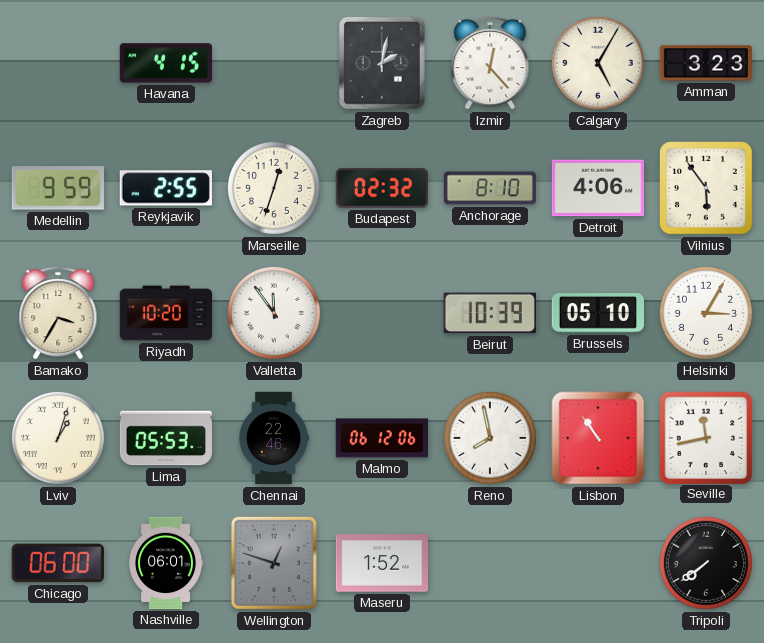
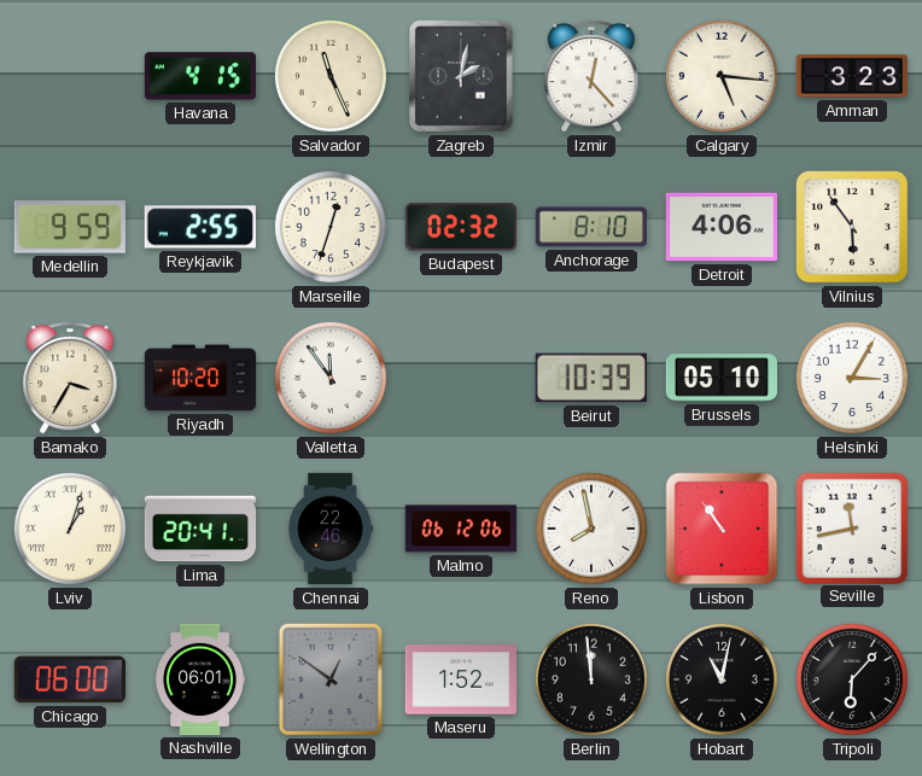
Salvador: none -> 11:26
Calgary: 5:05 -> 5:16
Lima: 05:53 -> 20:41
Wellington: 12:48 -> 12:51
Berlin: none -> 11:59
Hobart: none -> 11:02
Tripoli: 7:39 -> 6:07
